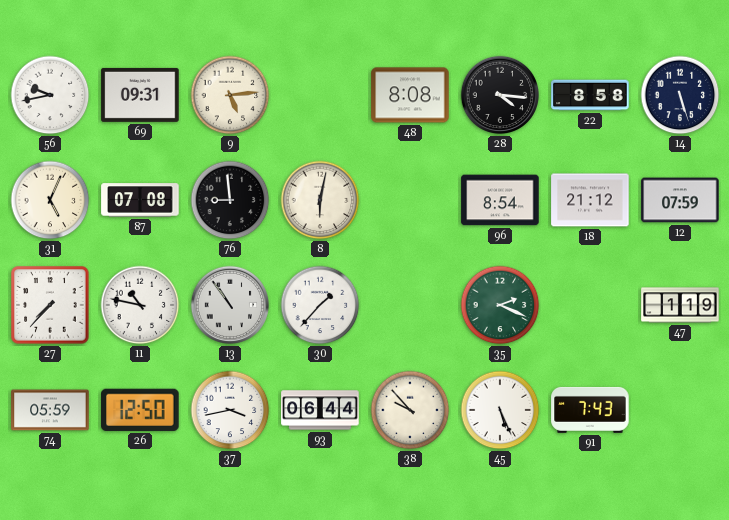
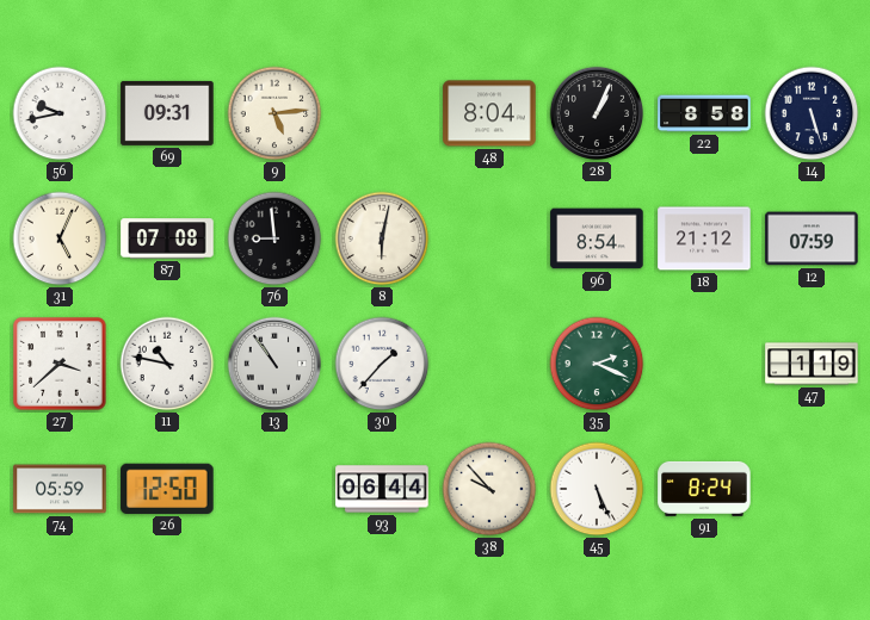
48: 8:08 -> 8:04
28: 4:16 -> 1:04
27: 7:37 -> 3:38
37: 3:43 -> none
91: 7:43 -> 8:24
